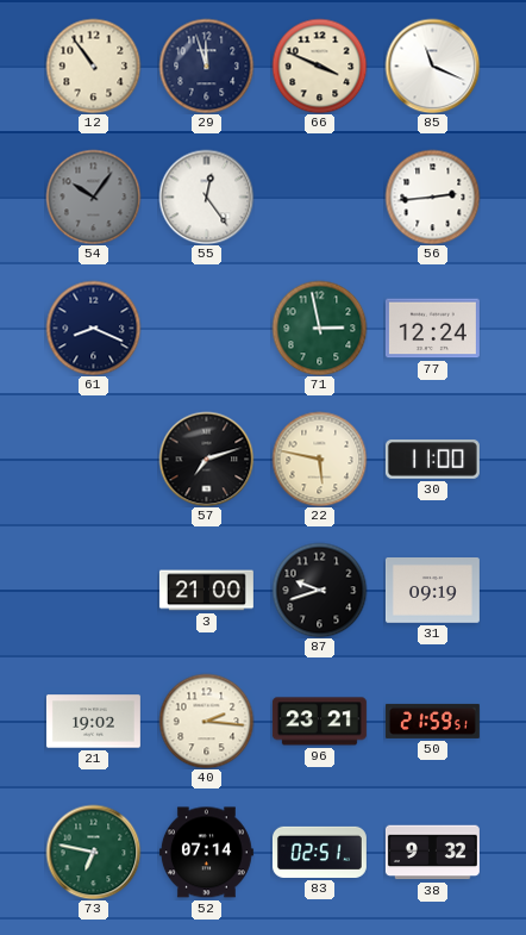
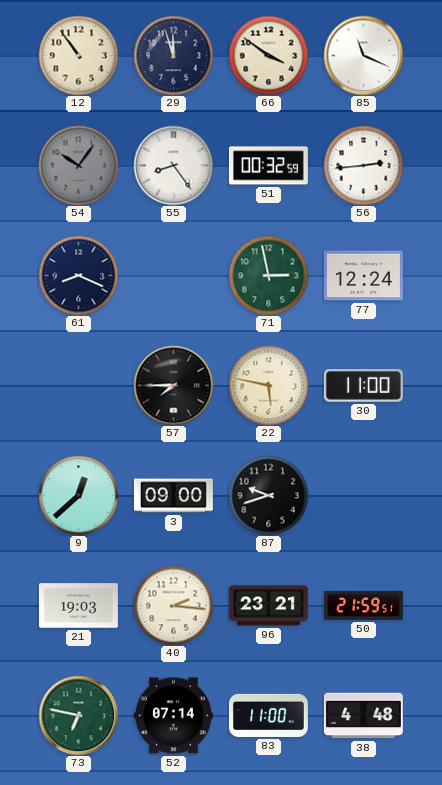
66: 3:49 -> 3:51
55: 12:24 -> 8:24
51: none -> 00:32
57: 7:12 -> 7:45
9: none -> 12:38
3: 21:00 -> 09:00
31: 09:19 -> none
21: 19:02 -> 19:03
83: 02:51 -> 11:00
38: 9:32 -> 4:48
